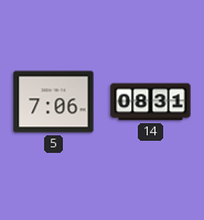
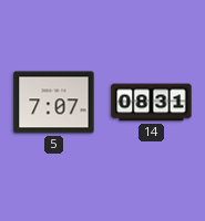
5: 7:06 -> 7:07
